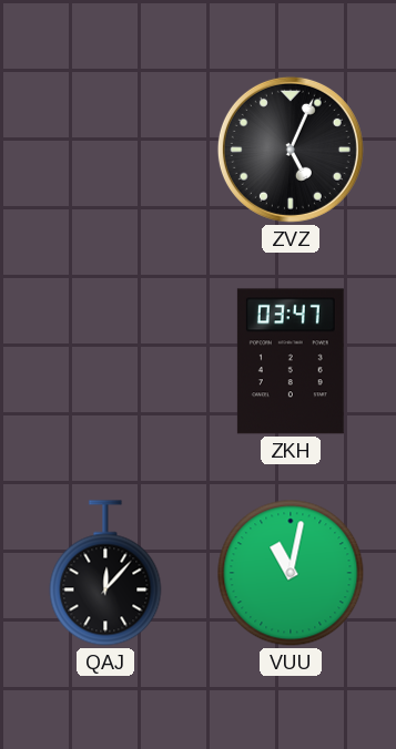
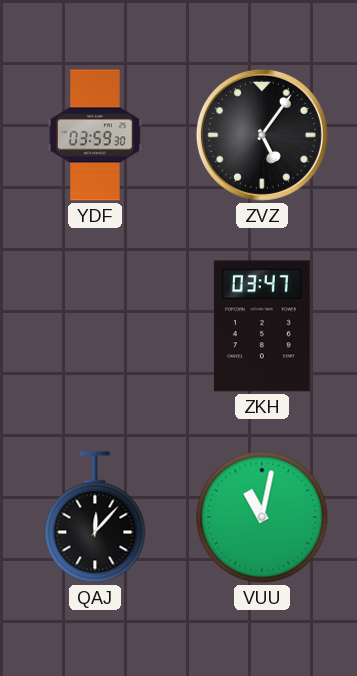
YDF: none -> 03:59
ZVZ: 5:04 -> 5:06
